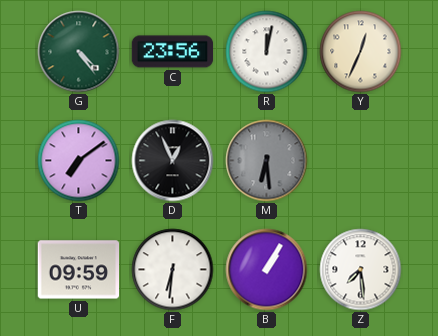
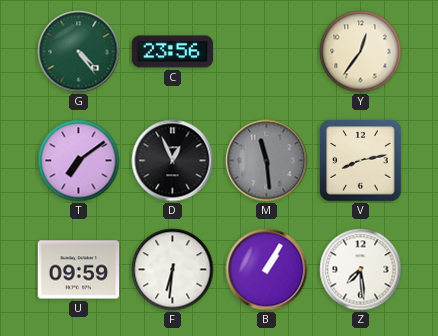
R: 12:02 -> none
Y: 12:34 -> 12:36
M: 6:29 -> 11:29
V: none -> 8:13
